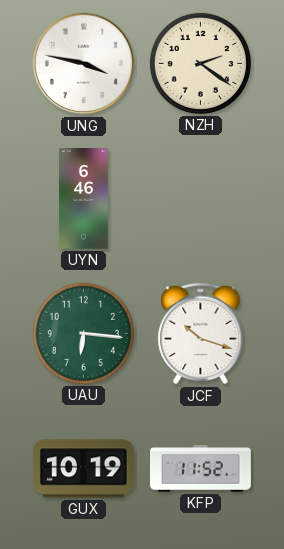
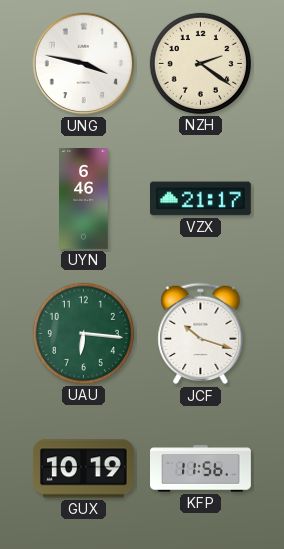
VZX: none -> 21:17
KFP: 11:52 -> 11:56
